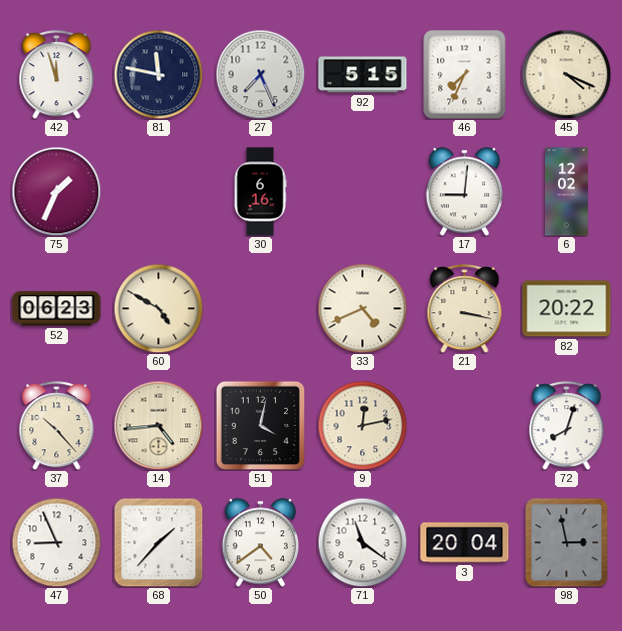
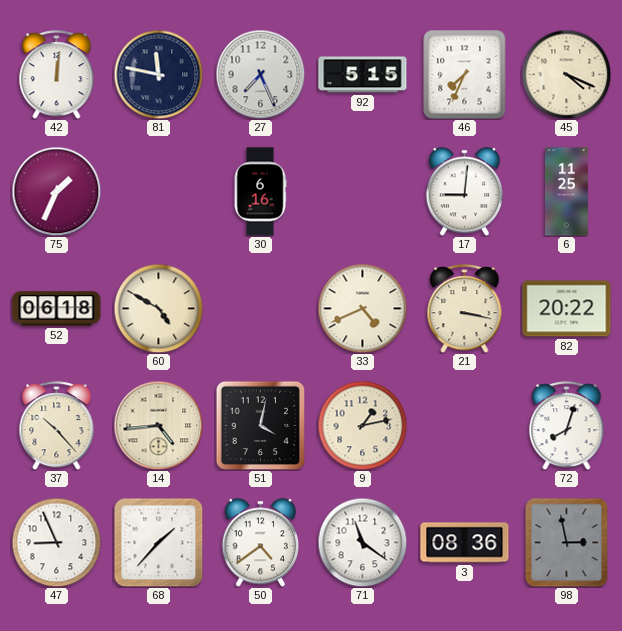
42: 11:57 -> 12:01
6: 12:02 -> 11:25
52: 06:23 -> 06:18
9: 12:13 -> 1:13
3: 20:04 -> 08:36
